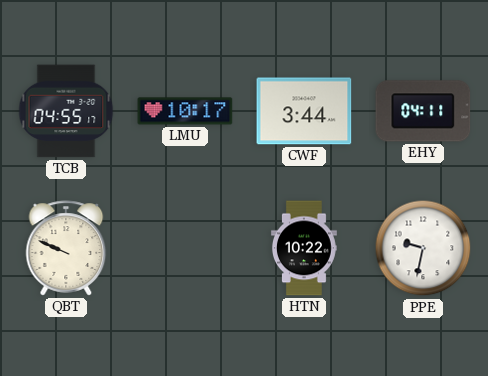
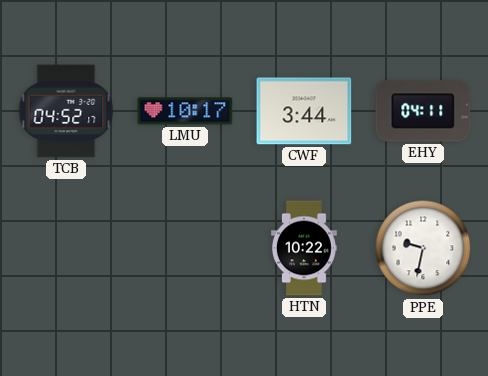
TCB: 04:55 -> 04:52
QBT: 9:49 -> none
